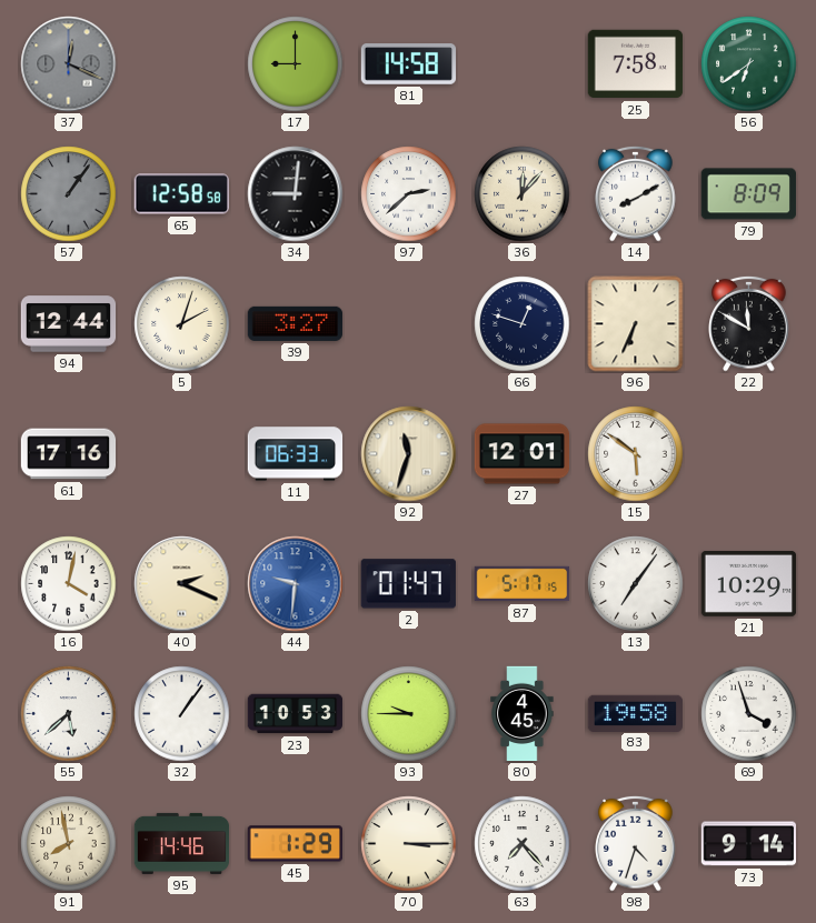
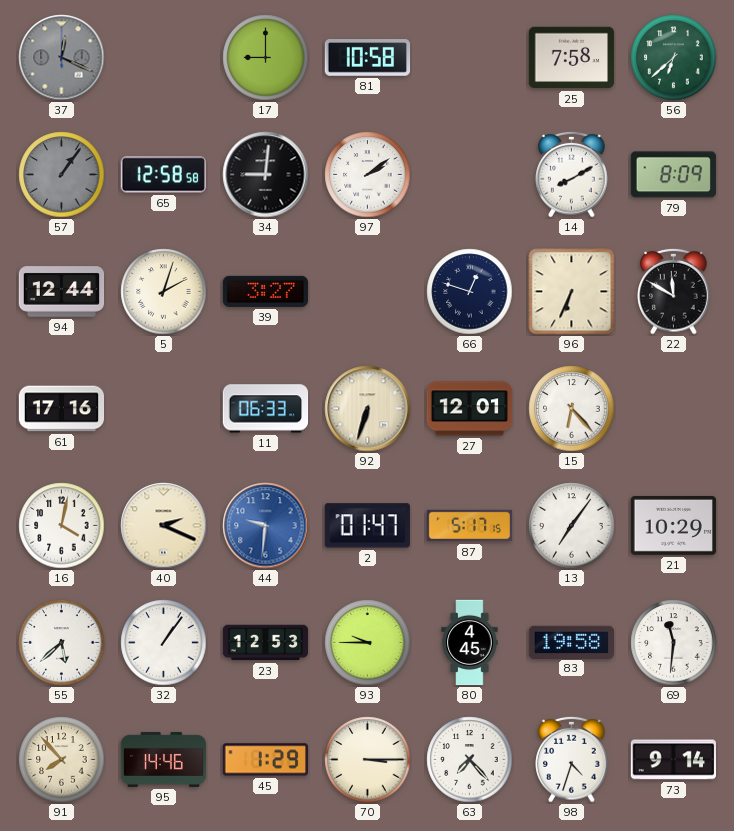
81: 14:58 -> 10:58
56: 6:39 -> 6:38
97: 2:38 -> 2:09
36: 12:07 -> none
92: 11:33 -> 6:33
15: 5:51 -> 6:23
23: 10:53 -> 12:53
69: 3:57 -> 11:31
91: 7:58 -> 7:53
